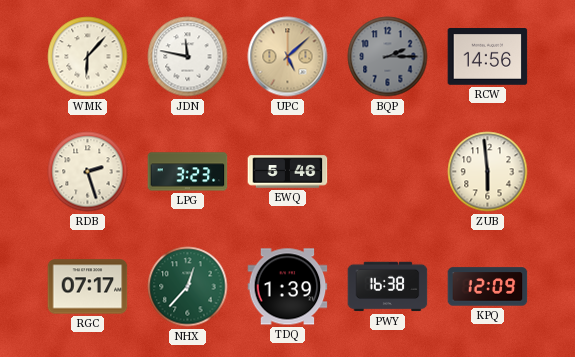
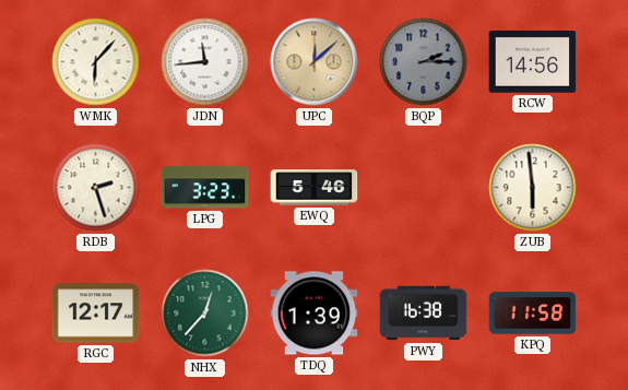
JDN: 11:47 -> 11:44
UPC: 5:08 -> 12:08
RGC: 07:17 -> 12:17
KPQ: 12:09 -> 11:58
